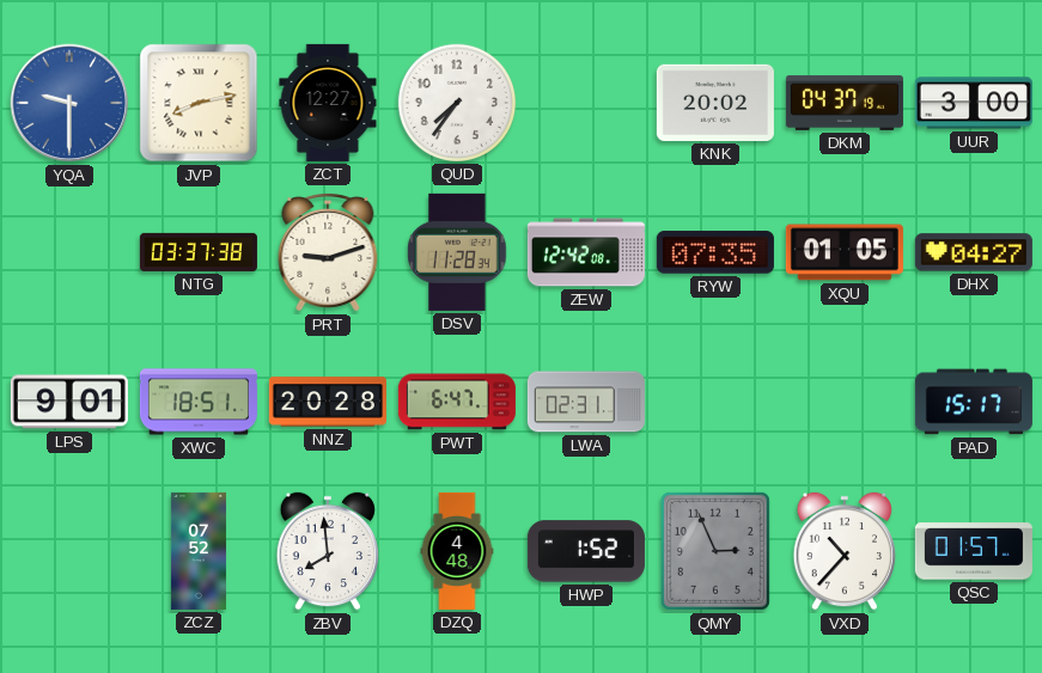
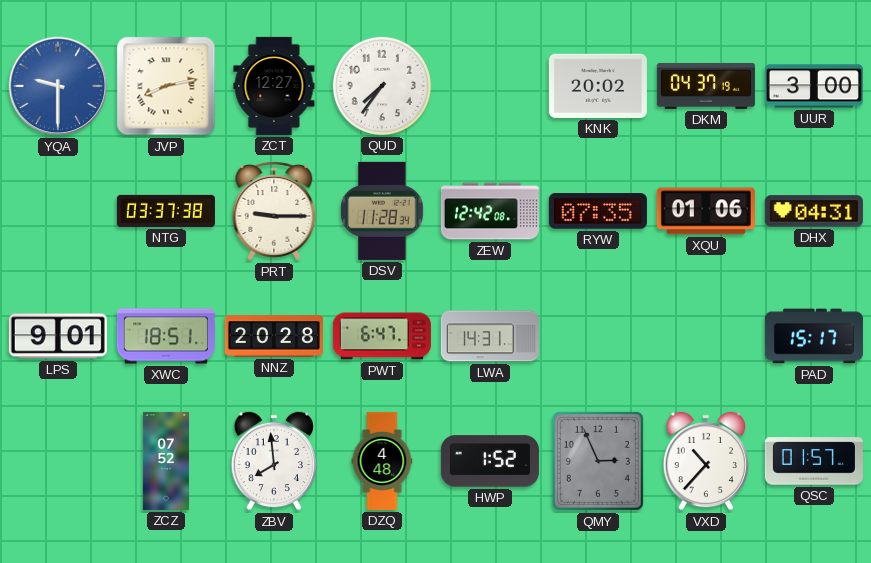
PRT: 9:12 -> 9:15
XQU: 01:05 -> 01:06
DHX: 04:27 -> 04:31
LWA: 02:31 -> 14:31
